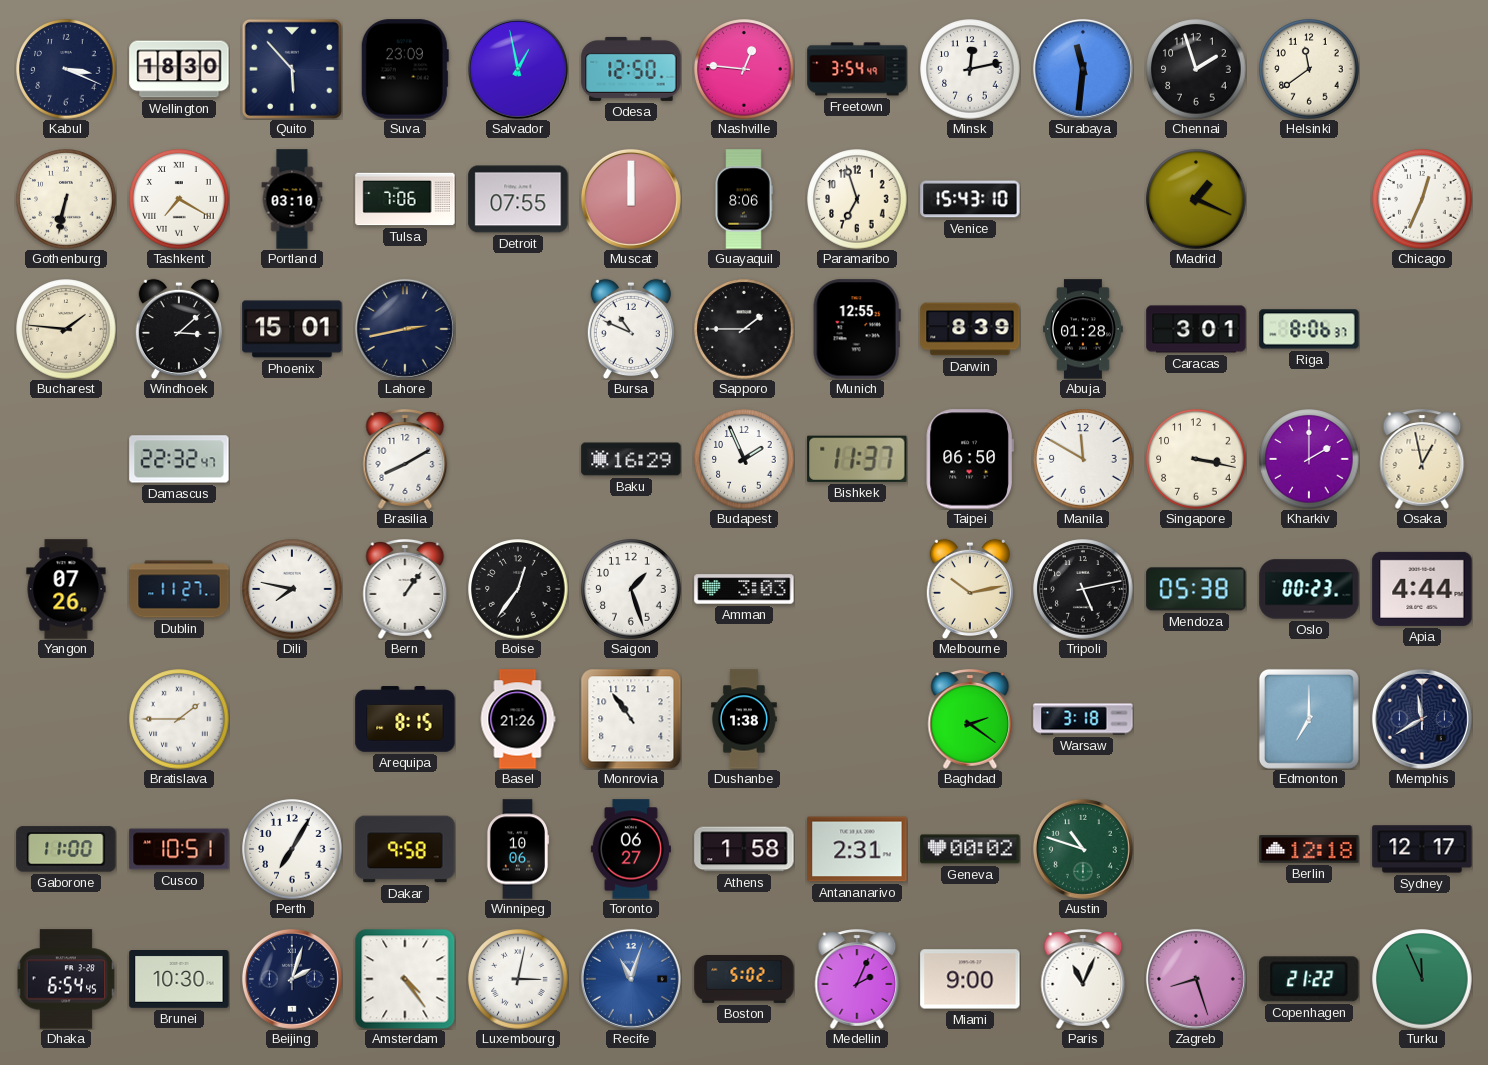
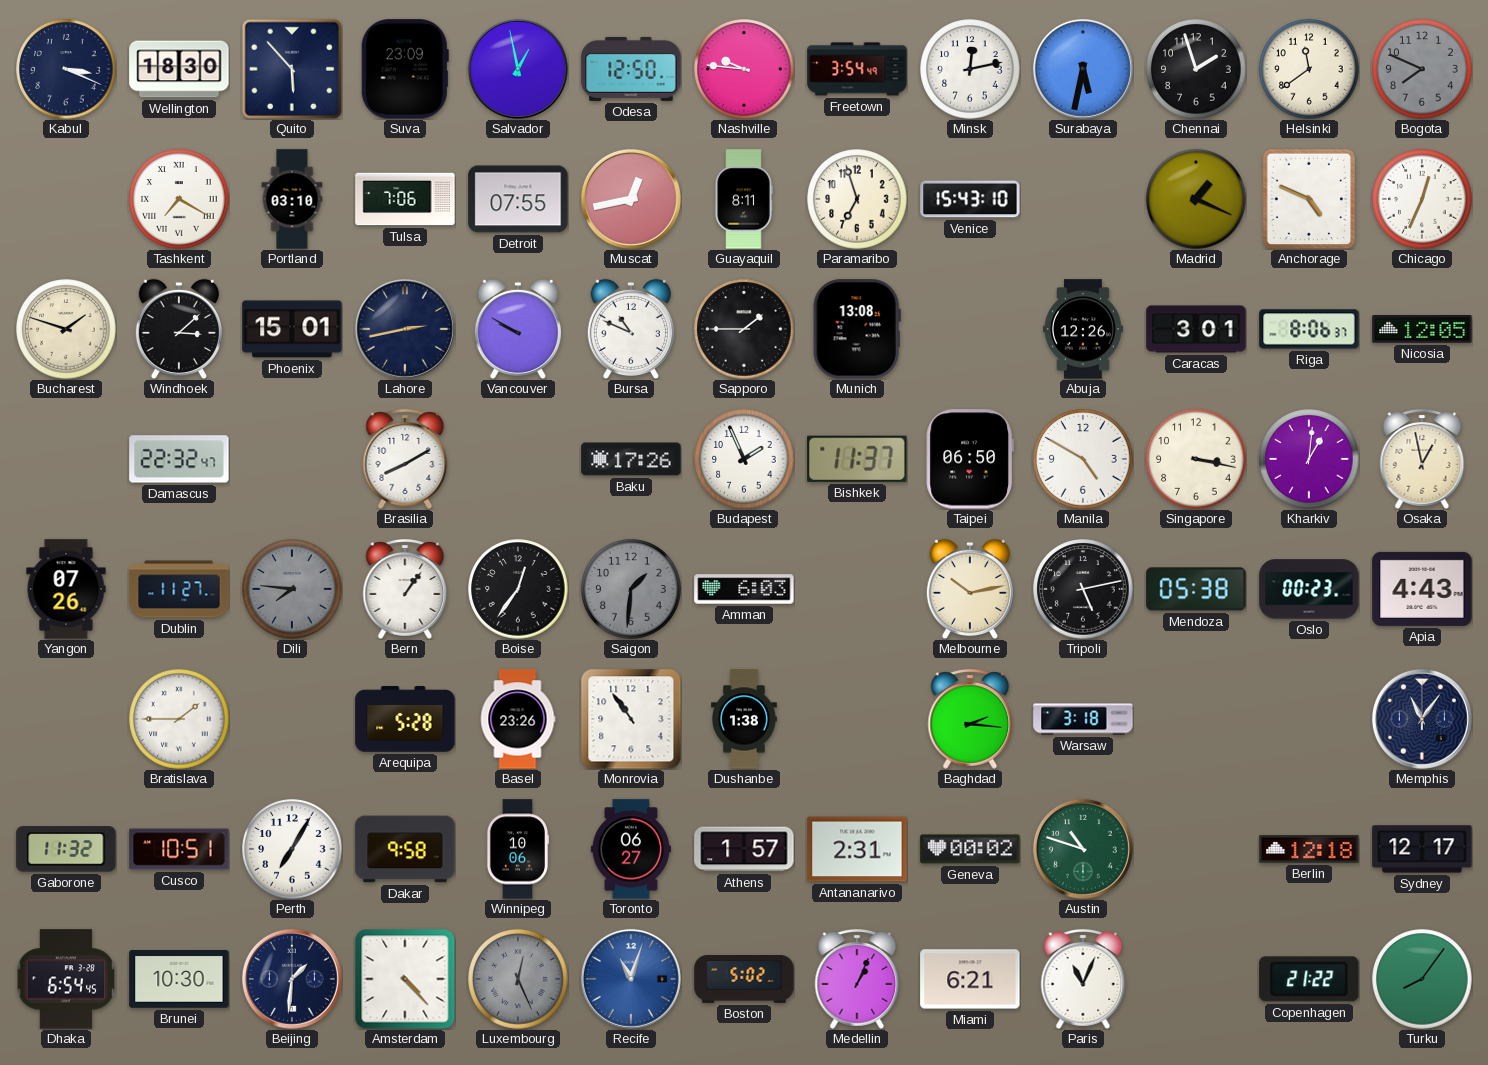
Nashville: 12:46 -> 9:46
Surabaya: 11:31 -> 5:32
Bogota: none -> 7:49
Gothenburg: 6:32 -> none
Muscat: 12:00 -> 12:43
Guayaquil: 8:06 -> 8:11
Anchorage: none -> 4:49
Bucharest: 1:46 -> 1:48
Vancouver: none -> 9:50
Munich: 12:55 -> 13:08
Darwin: 8:39 -> none
Abuja: 01:28 -> 12:26
Nicosia: none -> 12:05
Baku: 16:29 -> 17:26
Manila: 11:50 -> 4:50
Kharkiv: 2:00 -> 1:01
Dili: 7:47 -> 7:46
Dili dial: white -> grey
Saigon: 1:27 -> 1:31
Saigon dial: white -> grey
Amman: 3:03 -> 6:03
Apia: 4:44 -> 4:43
Arequipa: 8:15 -> 5:28
Basel: 21:26 -> 23:26
Baghdad: 2:21 -> 2:16
Edmonton: 7:00 -> none
Memphis: 11:40 -> 11:06
Gaborone: 11:00 -> 11:32
Athens: 1:58 -> 1:57
Beijing: 2:03 -> 1:31
Amsterdam: 4:24 -> 4:23
Luxembourg: 3:02 -> 12:26
Luxembourg dial: white -> grey
Medellin: 2:04 -> 1:04
Miami: 9:00 -> 6:21
Zagreb: 8:27 -> none
Turku: 11:56 -> 8:06
